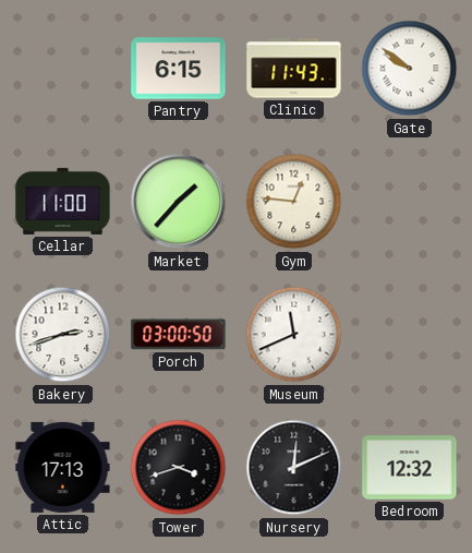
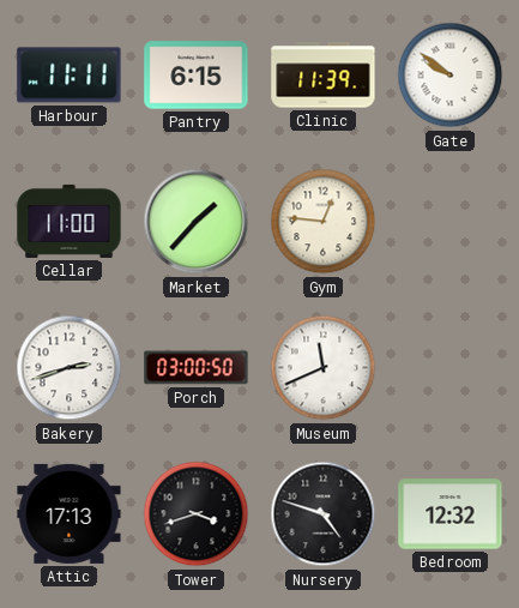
Harbour: none -> 11:11
Clinic: 11:43 -> 11:39
Nursery: 12:11 -> 4:48
